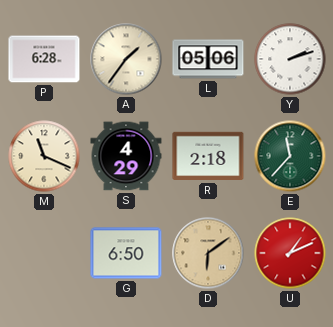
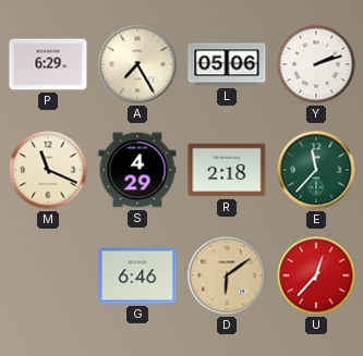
P: 6:28 -> 6:29
A: 1:36 -> 7:25
G: 6:50 -> 6:46
U: 1:11 -> 12:37
